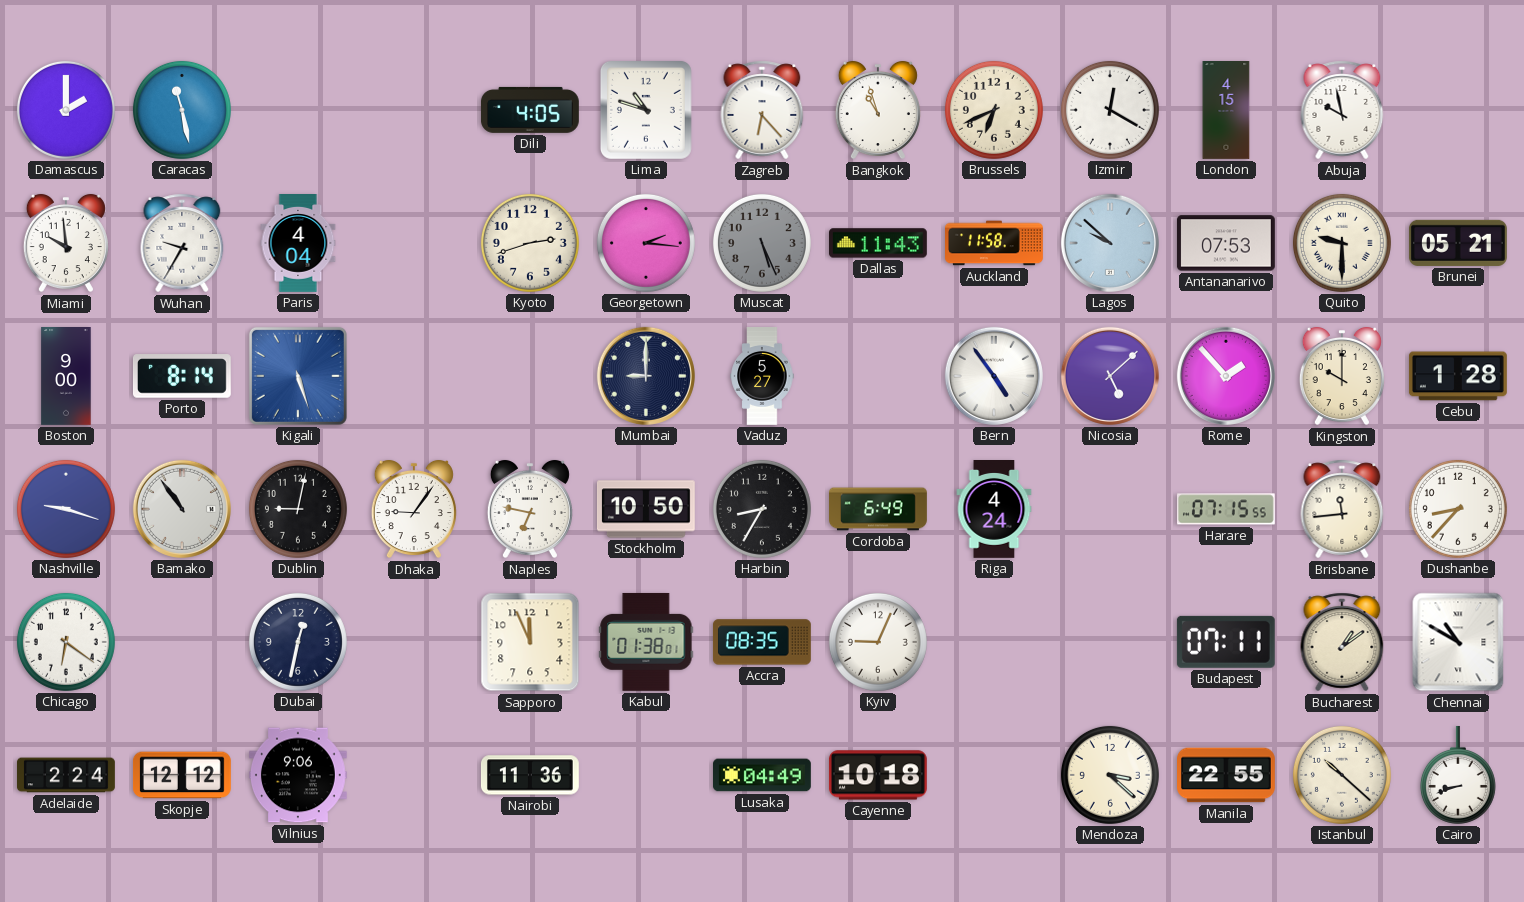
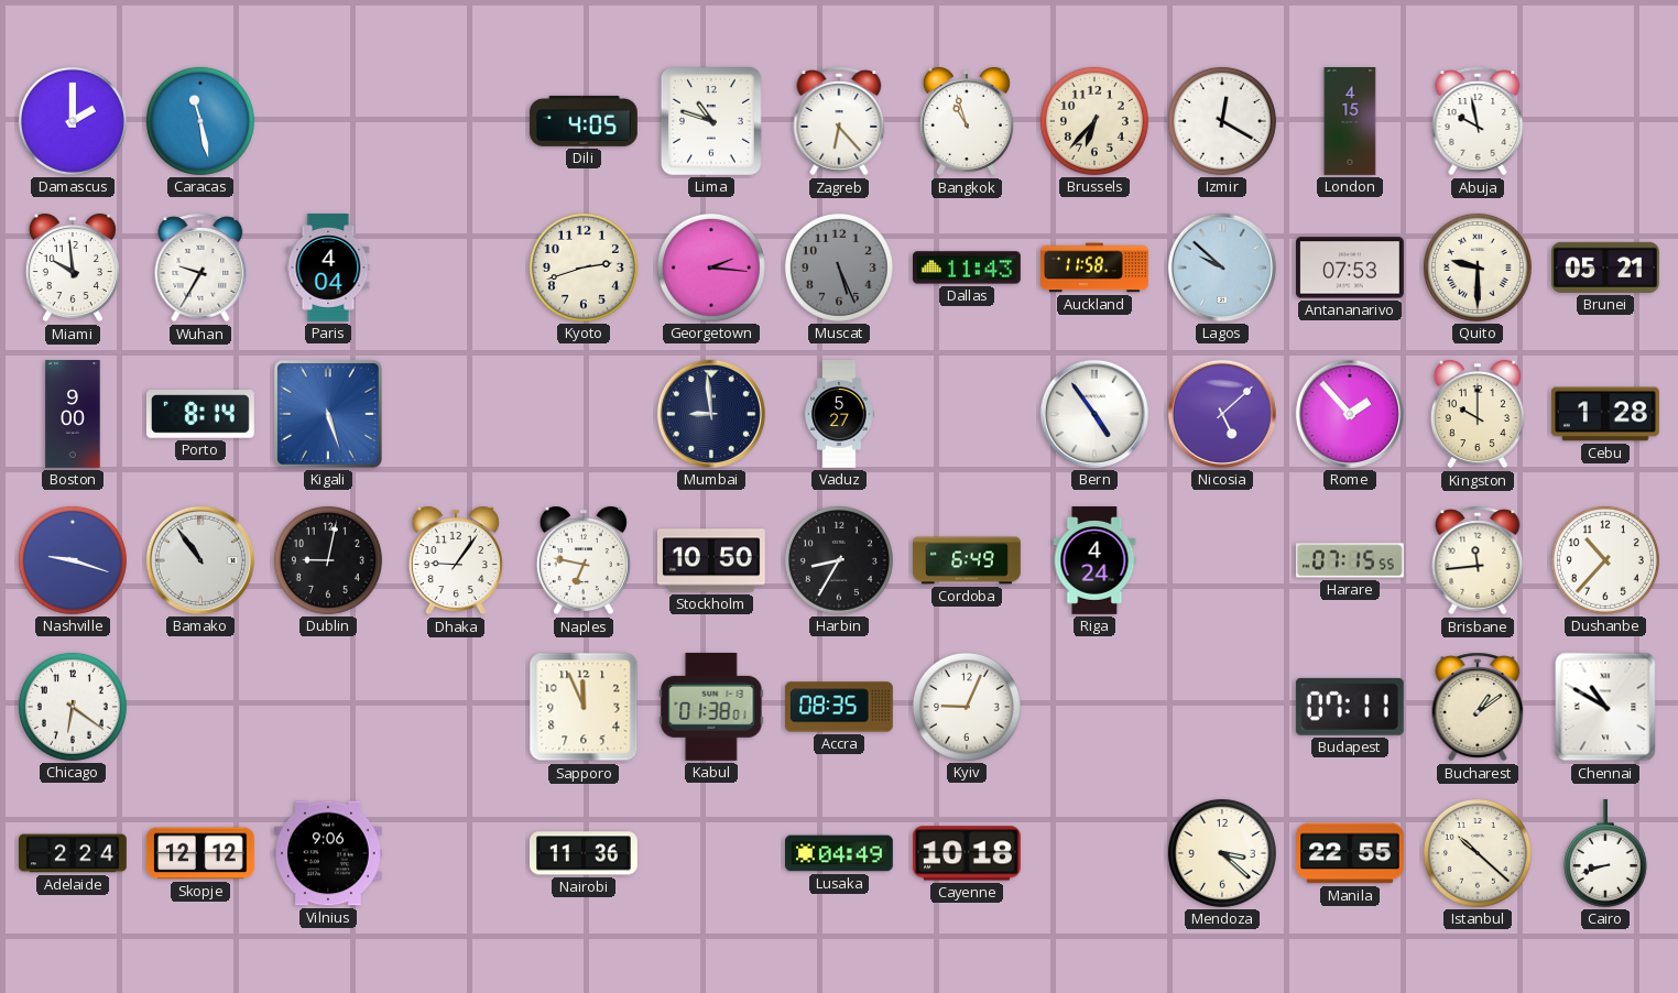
Brussels: 6:41 -> 6:37
Mumbai: 9:00 -> 8:59
Dushanbe: 8:37 -> 10:37
Dubai: 12:32 -> none
